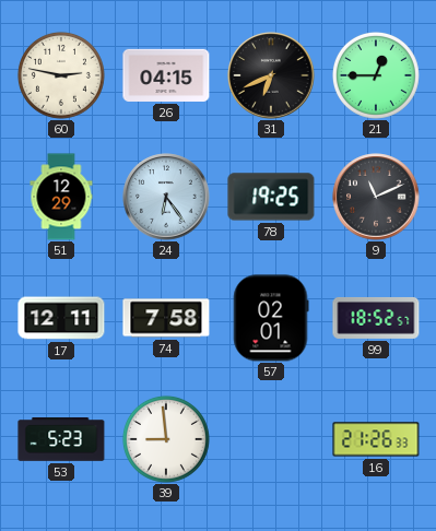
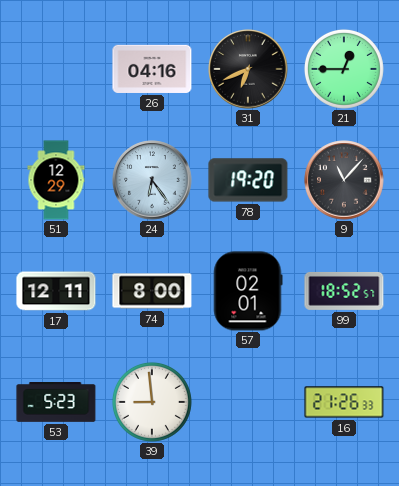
60: 2:47 -> none
26: 04:15 -> 04:16
78: 19:25 -> 19:20
9: 11:11 -> 11:07
74: 7:58 -> 8:00
